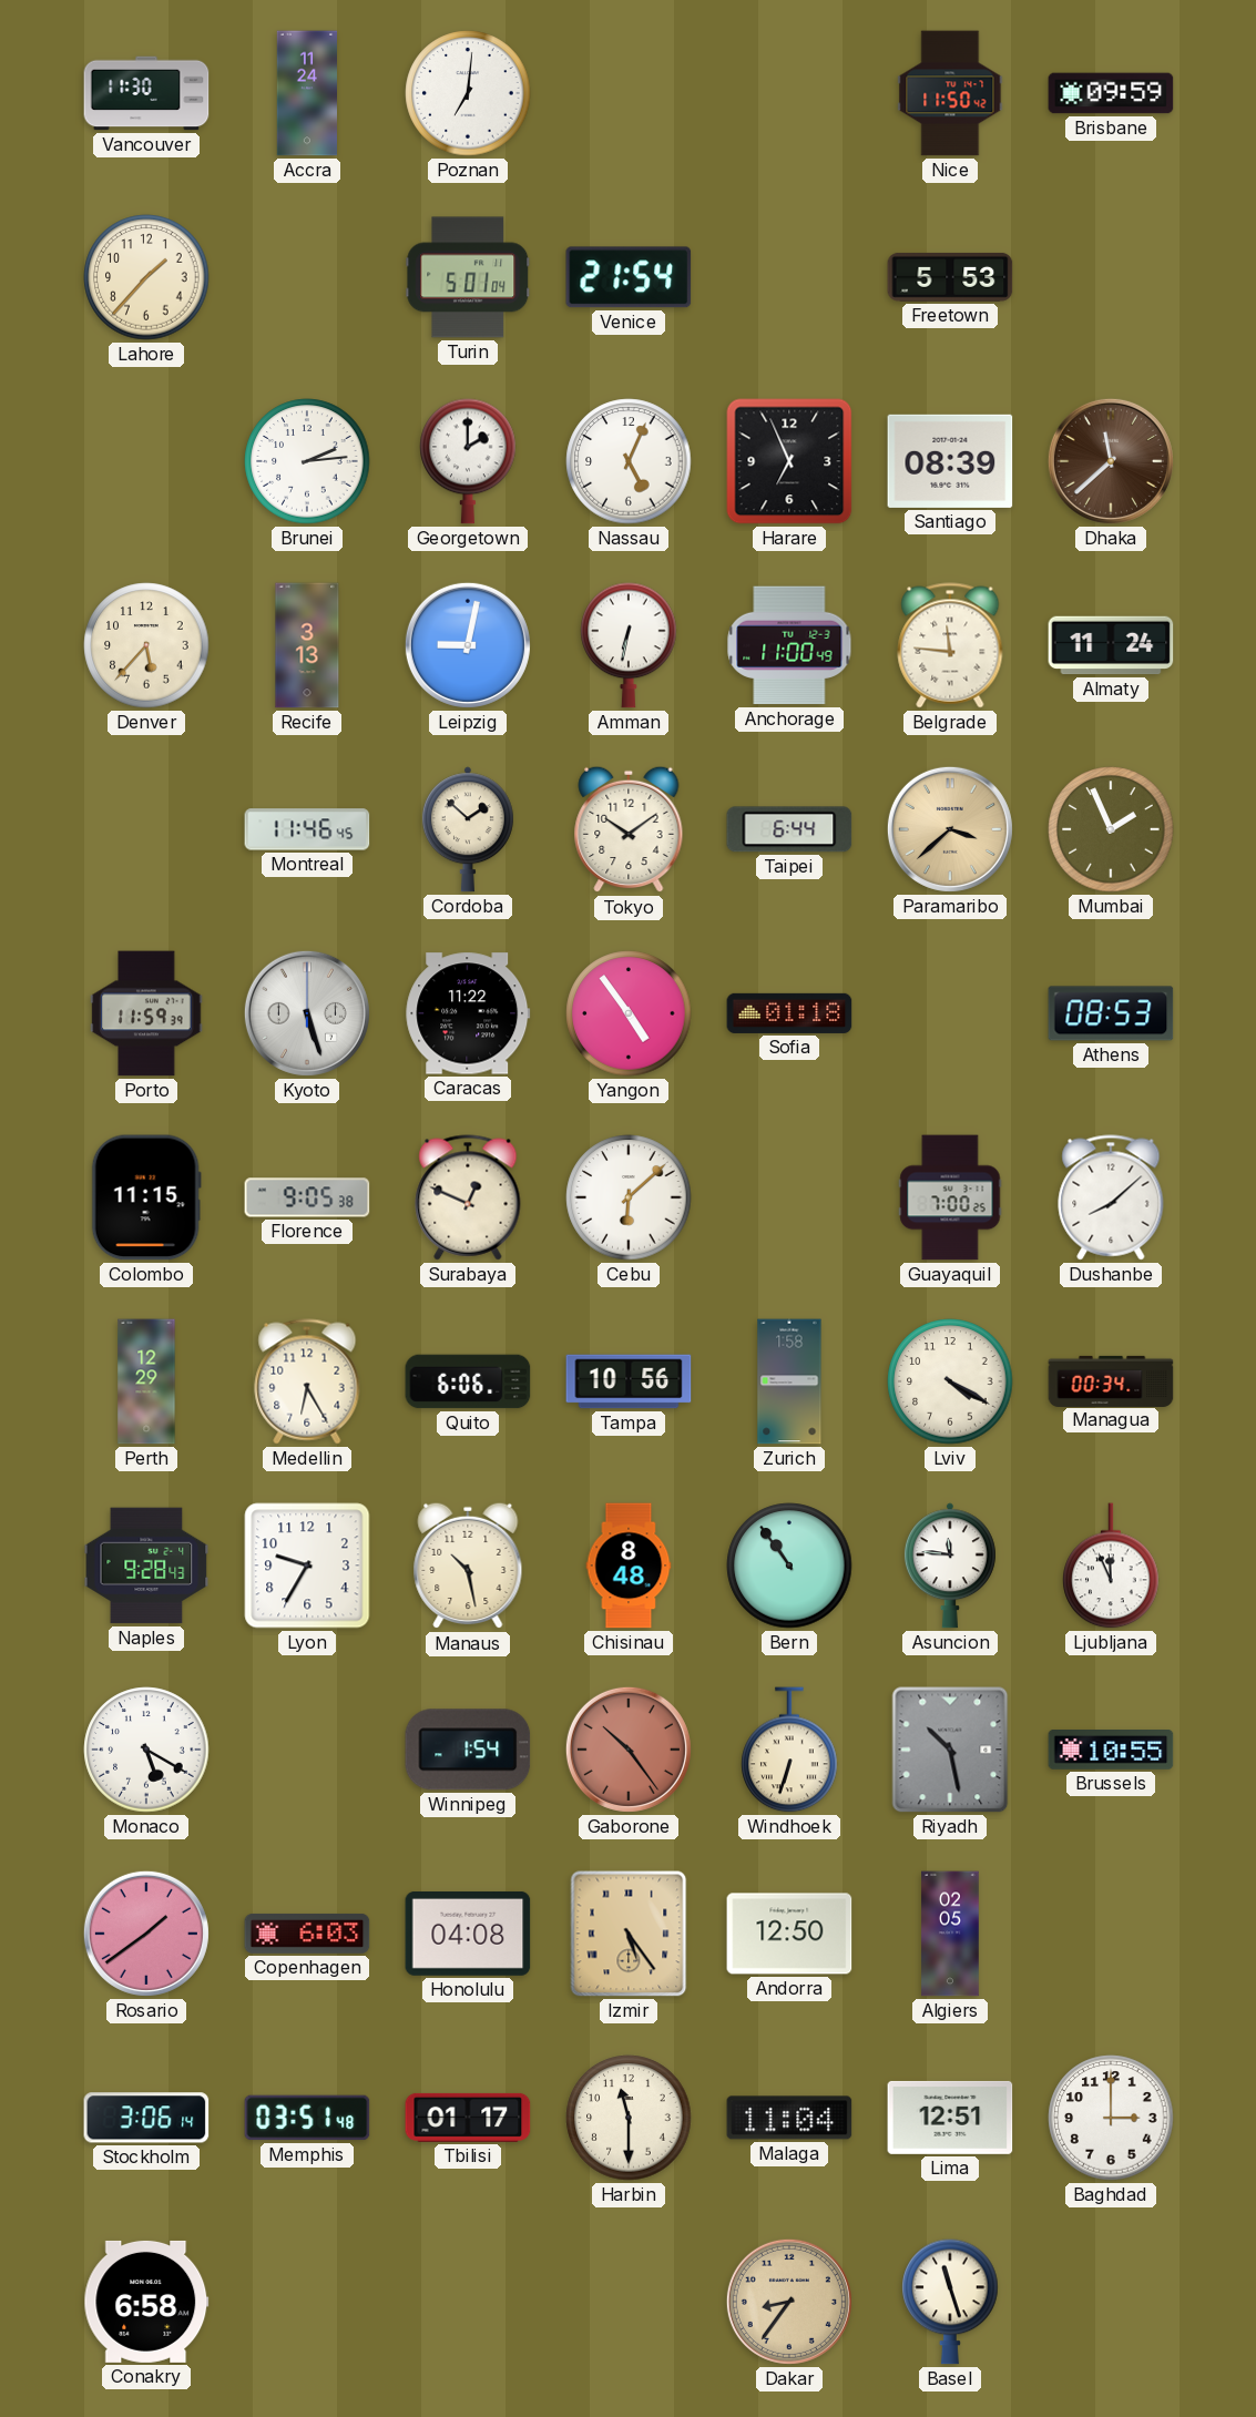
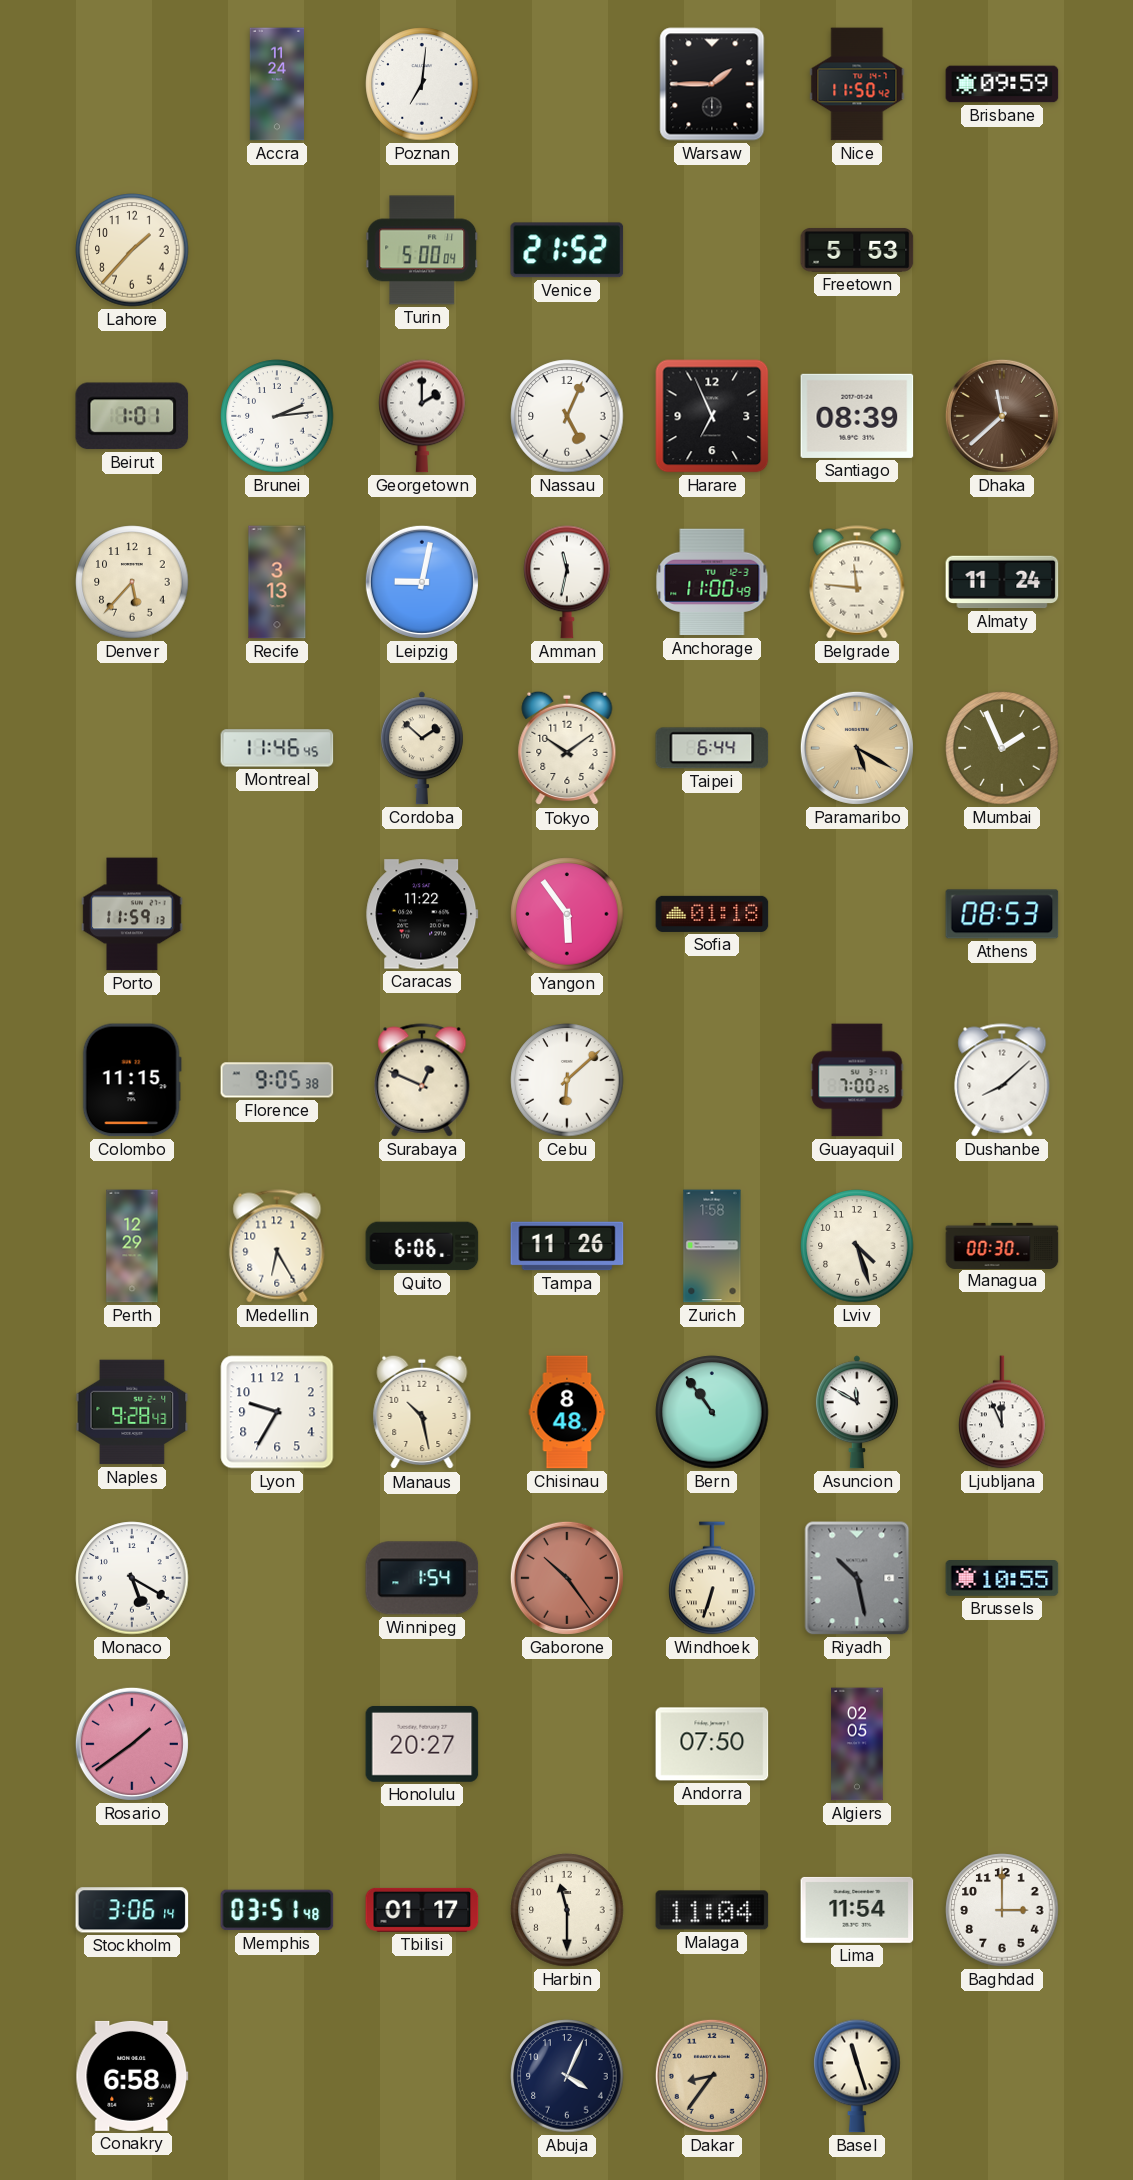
Vancouver: 11:30 -> none
Warsaw: none -> 1:45
Turin: 5:01 -> 5:00
Venice: 21:54 -> 21:52
Beirut: none -> 1:01
Amman: 6:32 -> 11:32
Paramaribo: 3:38 -> 5:20
Porto: 11:59:39 -> 11:59:13
Kyoto: 5:27 -> none
Yangon: 4:54 -> 5:54
Tampa: 10:56 -> 11:26
Lviv: 4:20 -> 4:27
Managua: 00:34 -> 00:30
Asuncion: 11:46 -> 11:50
Copenhagen: 6:03 -> none
Honolulu: 04:08 -> 20:27
Izmir: 5:24 -> none
Andorra: 12:50 -> 07:50
Lima: 12:51 -> 11:54
Abuja: none -> 4:04
